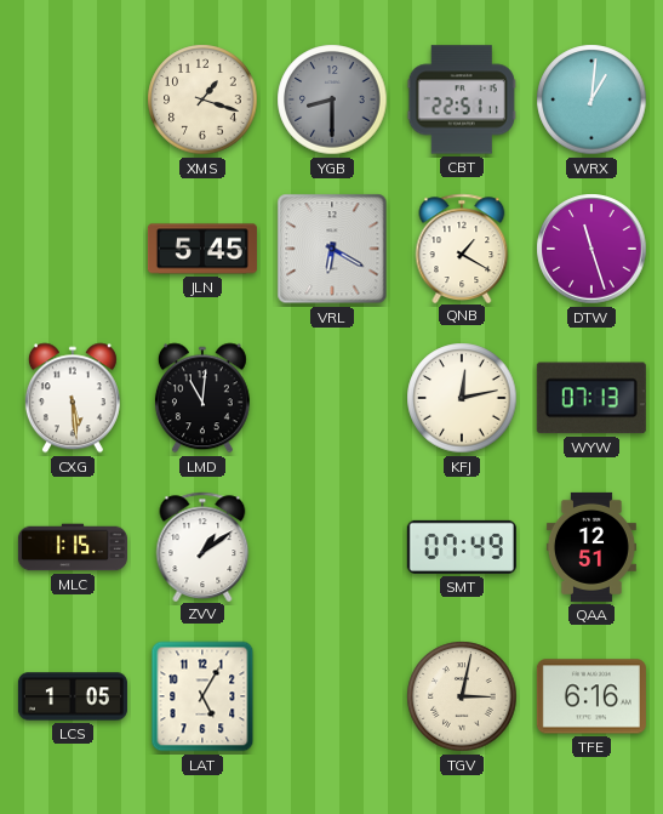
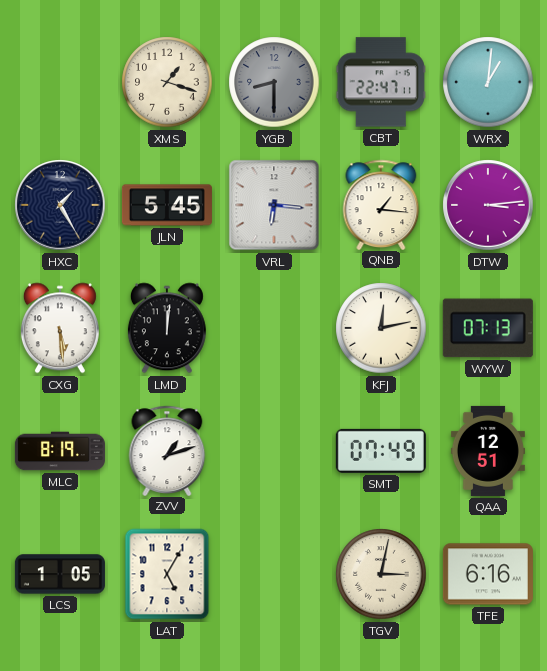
CBT: 22:51 -> 22:47
HXC: none -> 1:25
VRL: 6:20 -> 6:16
QNB: 1:20 -> 1:16
DTW: 11:27 -> 3:14
LMD: 11:01 -> 12:01
MLC: 1:15 -> 8:19
ZVV: 1:09 -> 1:12
